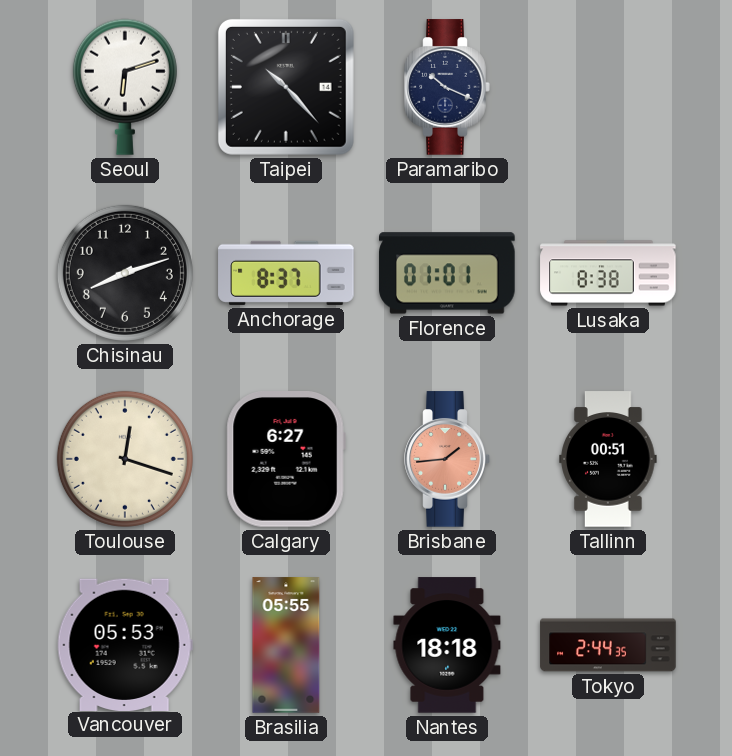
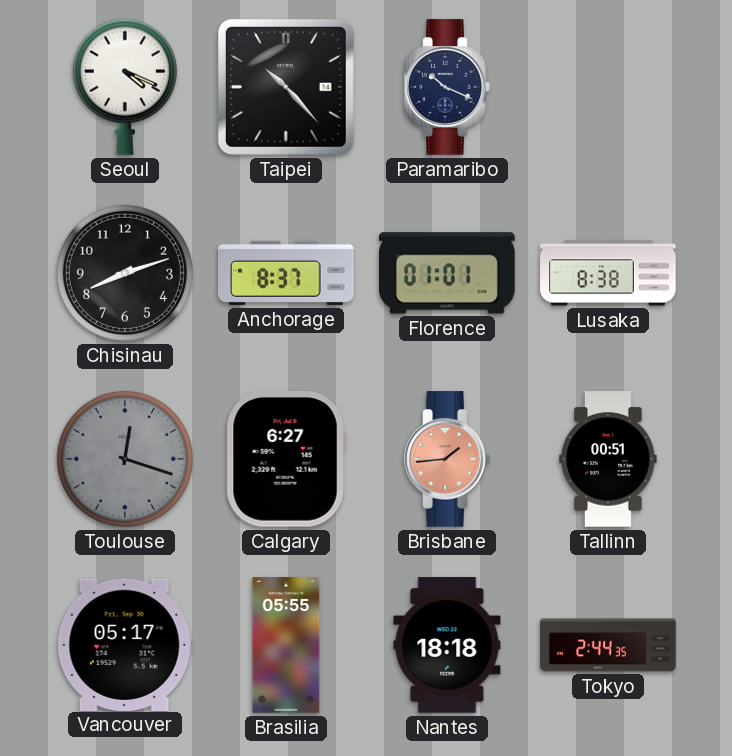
Seoul: 6:12 -> 4:19
Toulouse dial: cream -> grey
Vancouver: 05:53 -> 05:17
